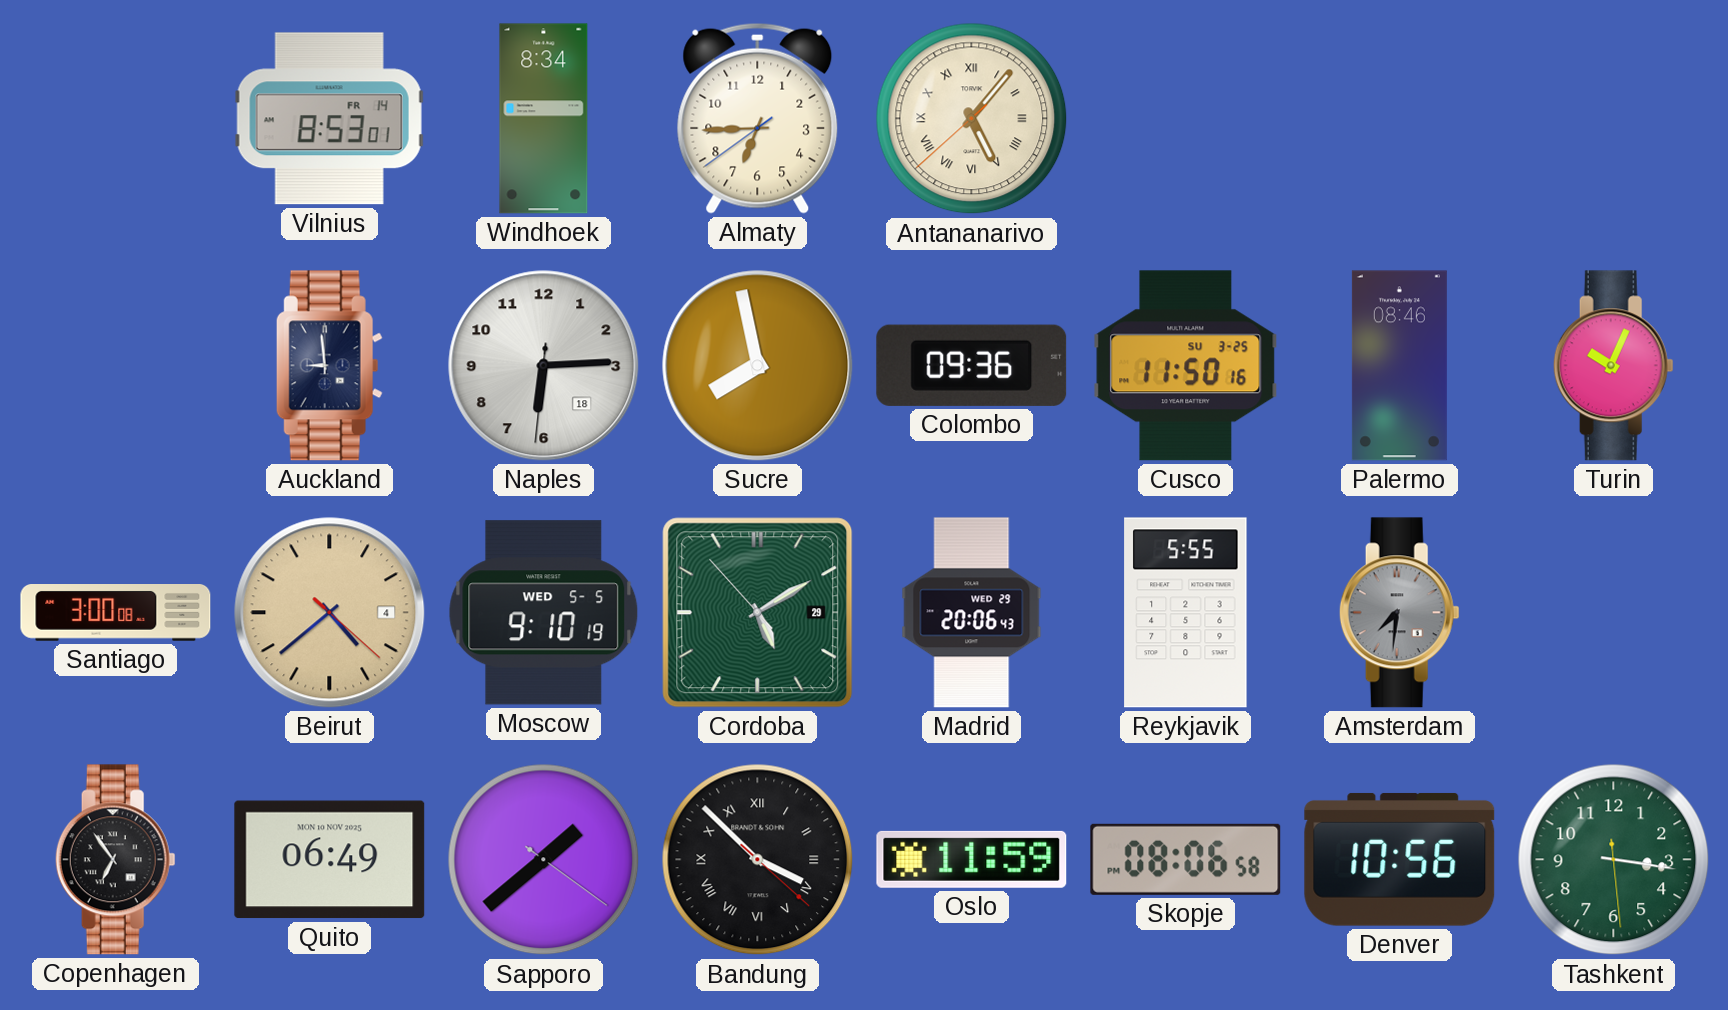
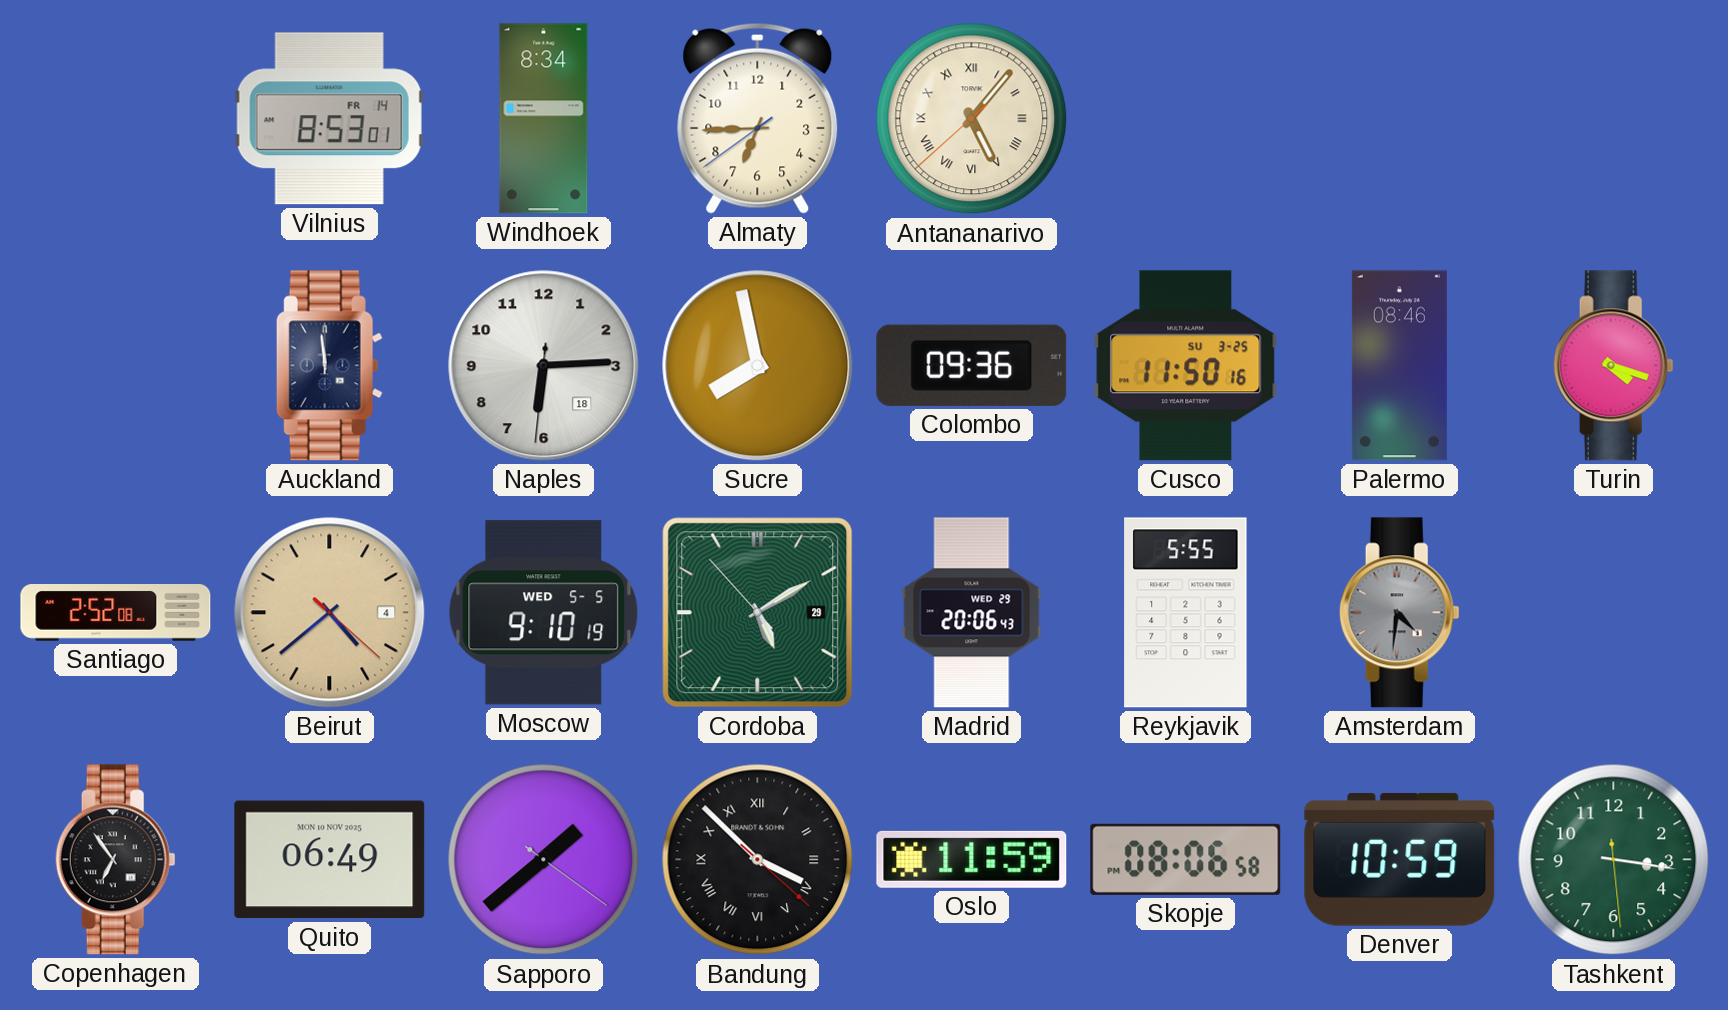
Auckland: 8:59 -> 11:59
Turin: 10:04 -> 4:18
Santiago: 3:00 -> 2:52
Amsterdam: 7:31 -> 4:31
Denver: 10:56 -> 10:59
